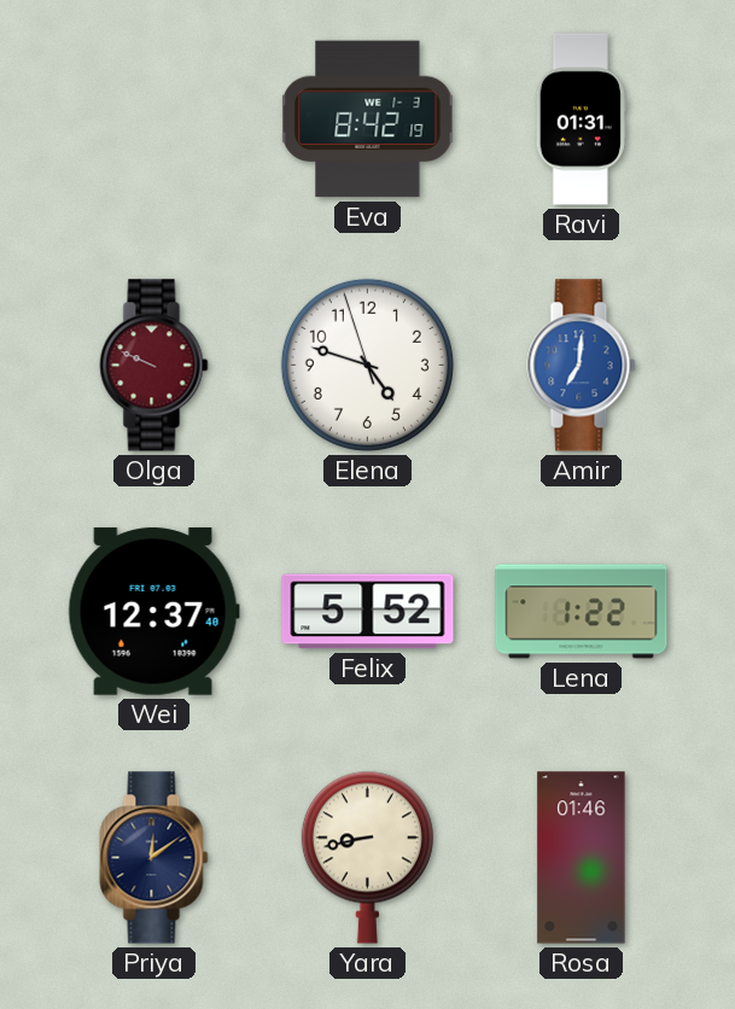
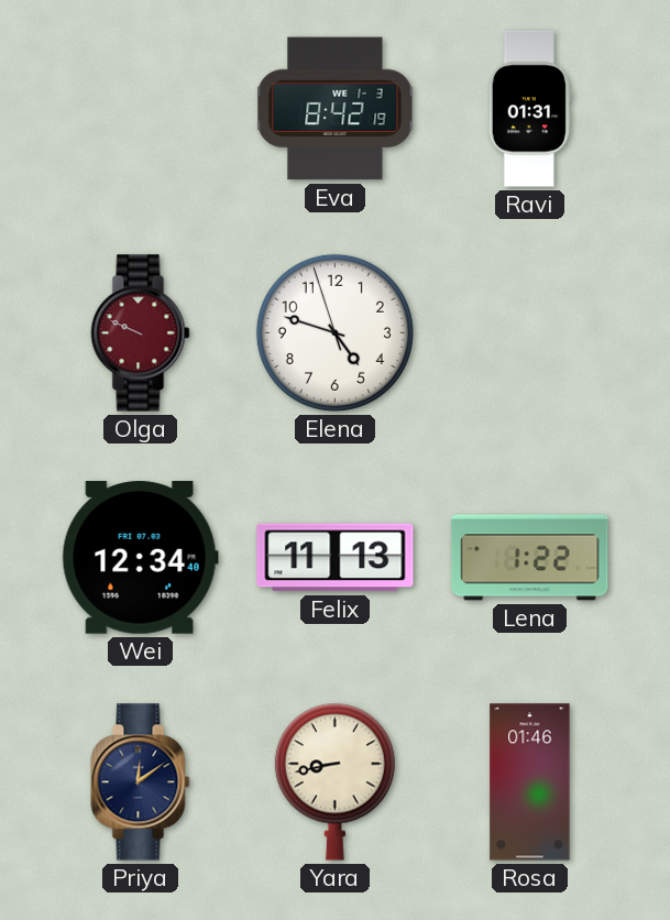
Amir: 7:01 -> none
Wei: 12:37 -> 12:34
Felix: 5:52 -> 11:13
